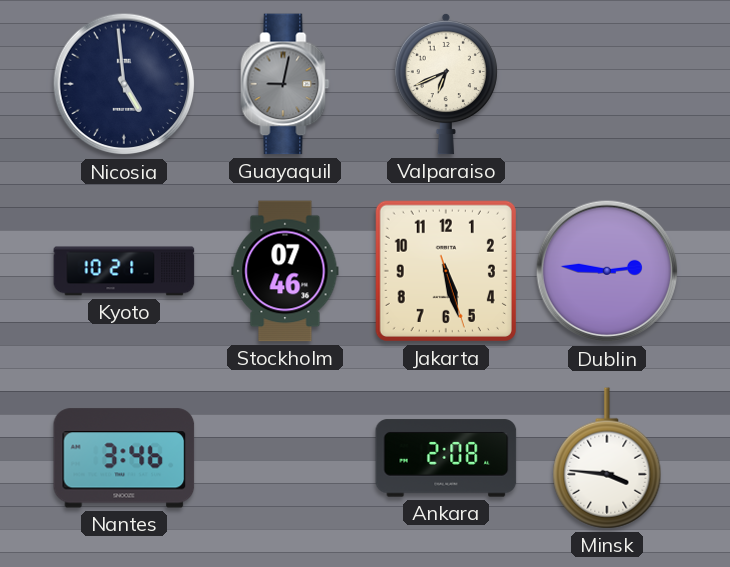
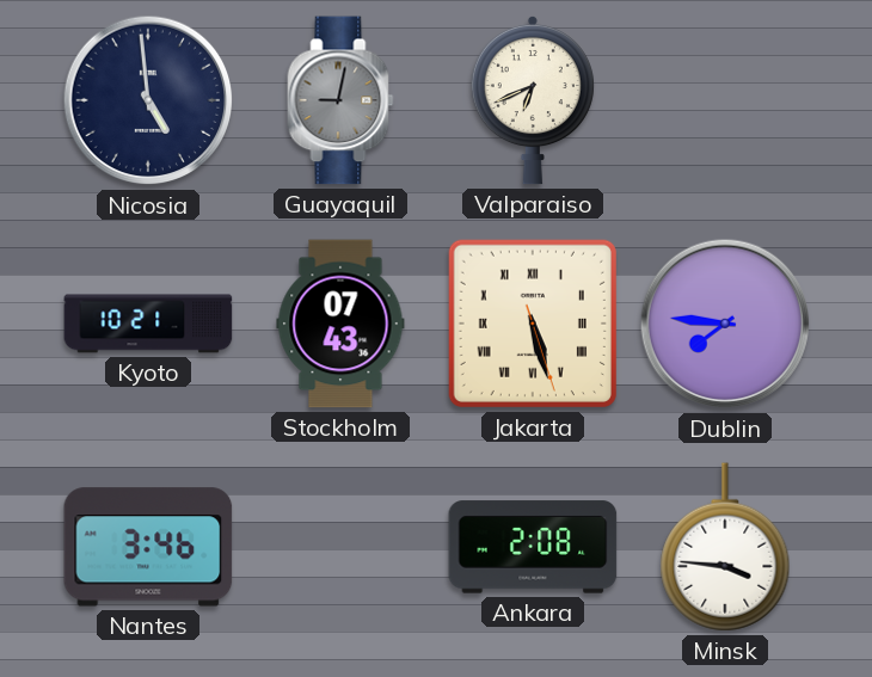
Stockholm: 07:46 -> 07:43
Jakarta numerals: Arabic -> Roman
Dublin: 2:46 -> 7:46
